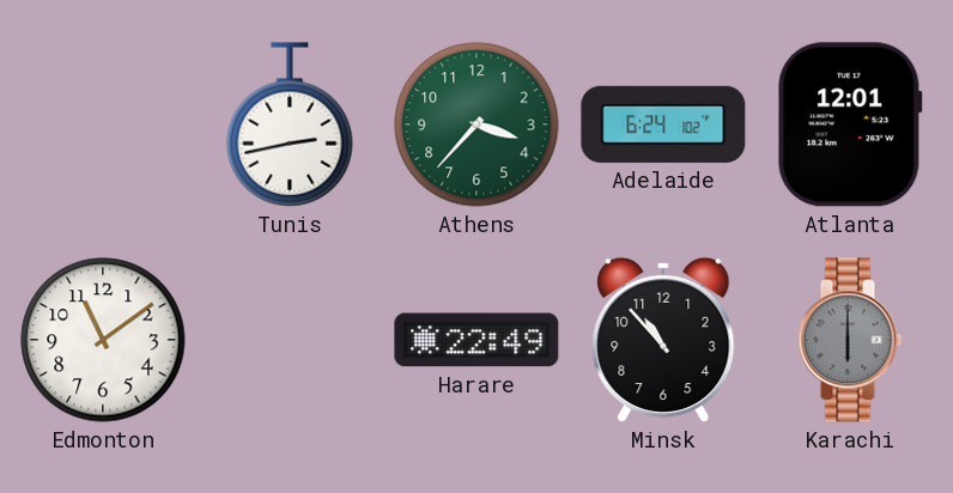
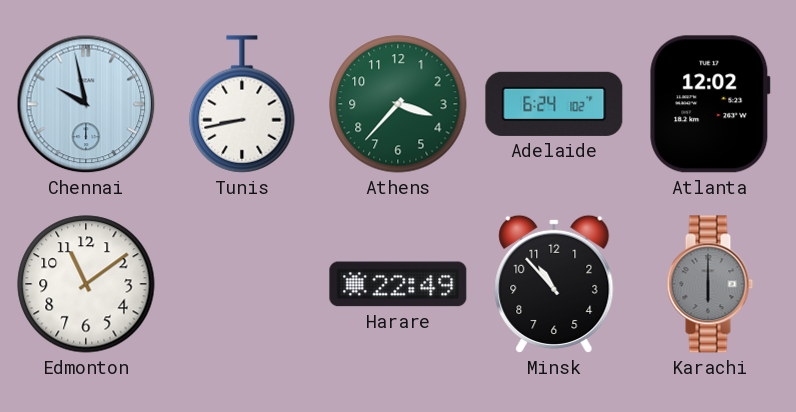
Chennai: none -> 9:58
Tunis: 2:43 -> 8:43
Atlanta: 12:01 -> 12:02
